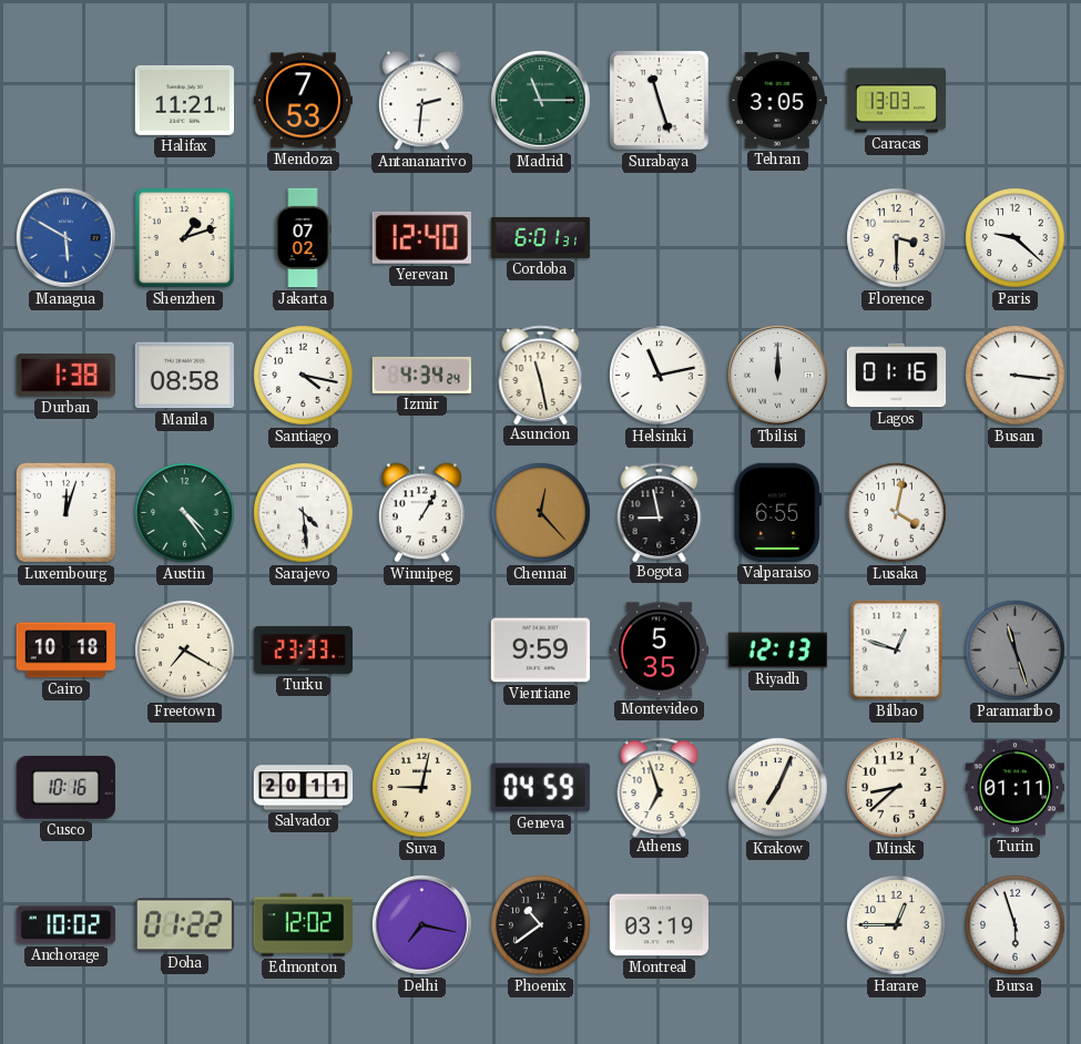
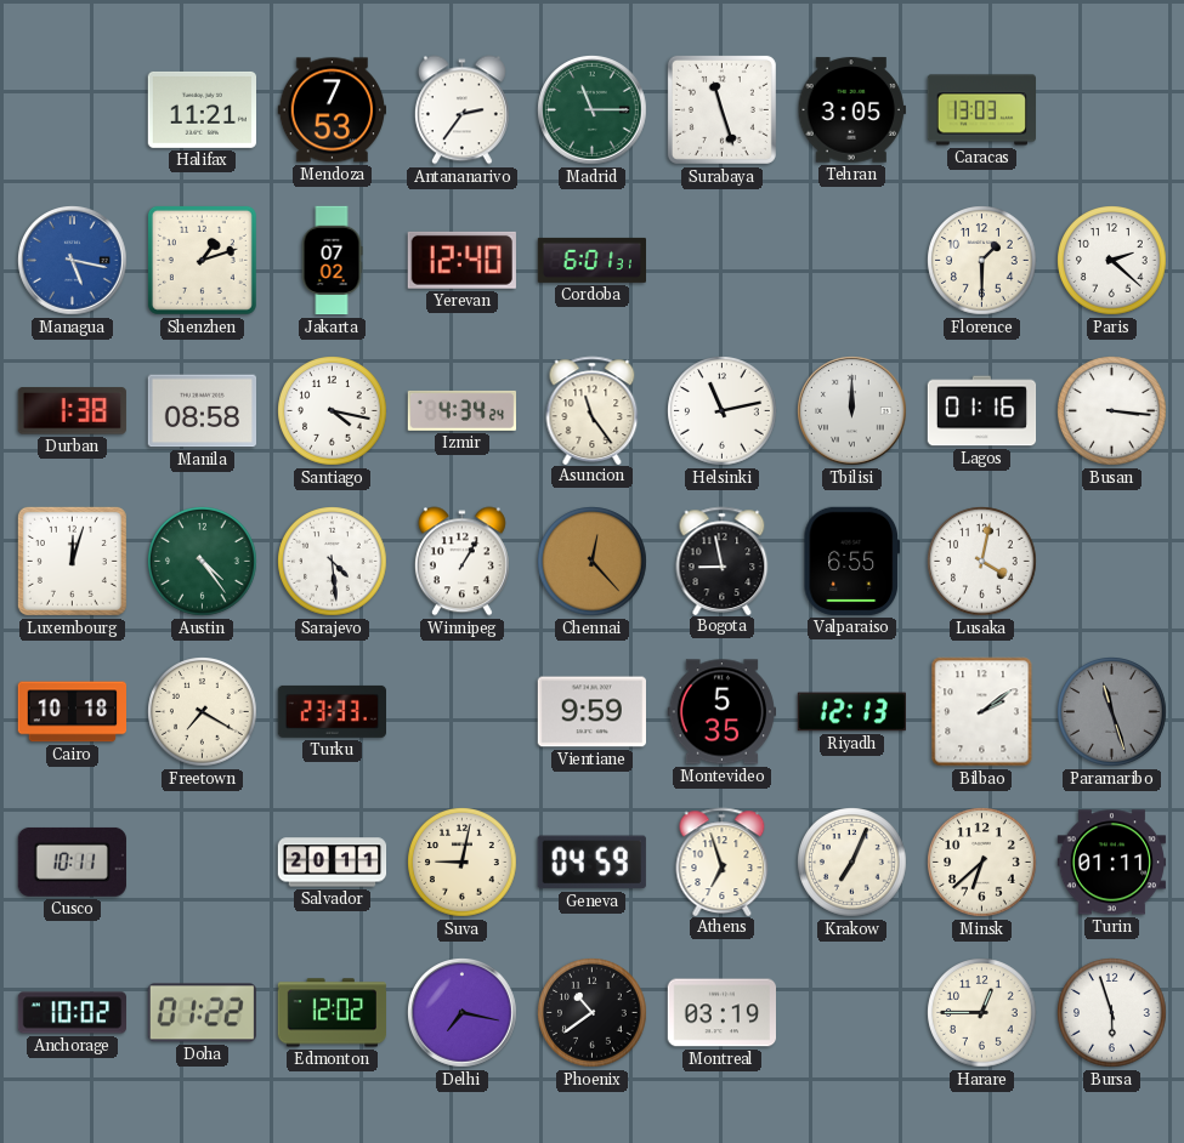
Antananarivo: 2:31 -> 2:36
Managua: 5:50 -> 5:17
Florence: 3:30 -> 1:30
Paris: 9:22 -> 2:22
Asuncion: 11:28 -> 11:24
Bilbao: 12:48 -> 2:09
Cusco: 10:16 -> 10:11
Minsk: 8:38 -> 6:38
